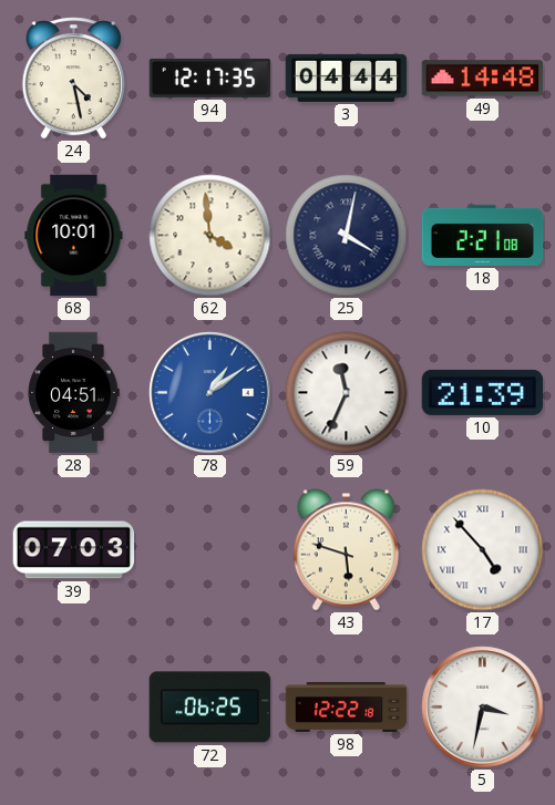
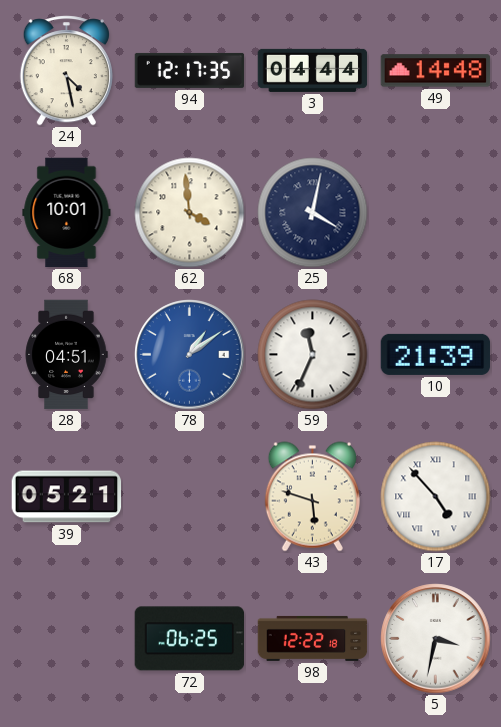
18: 2:21 -> none
39: 07:03 -> 05:21
